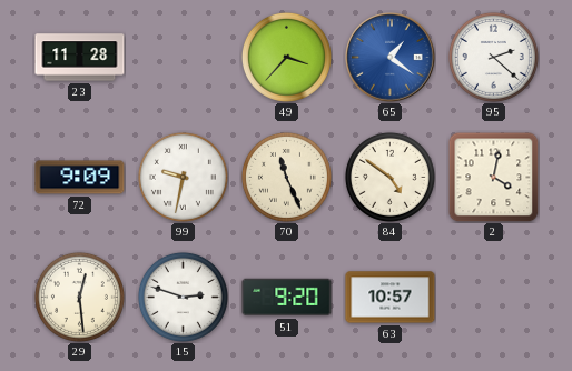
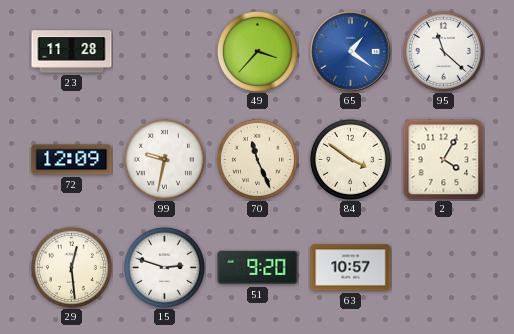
95: 2:22 -> 11:22
72: 9:09 -> 12:09
84: 4:51 -> 3:51
2: 4:02 -> 4:05
